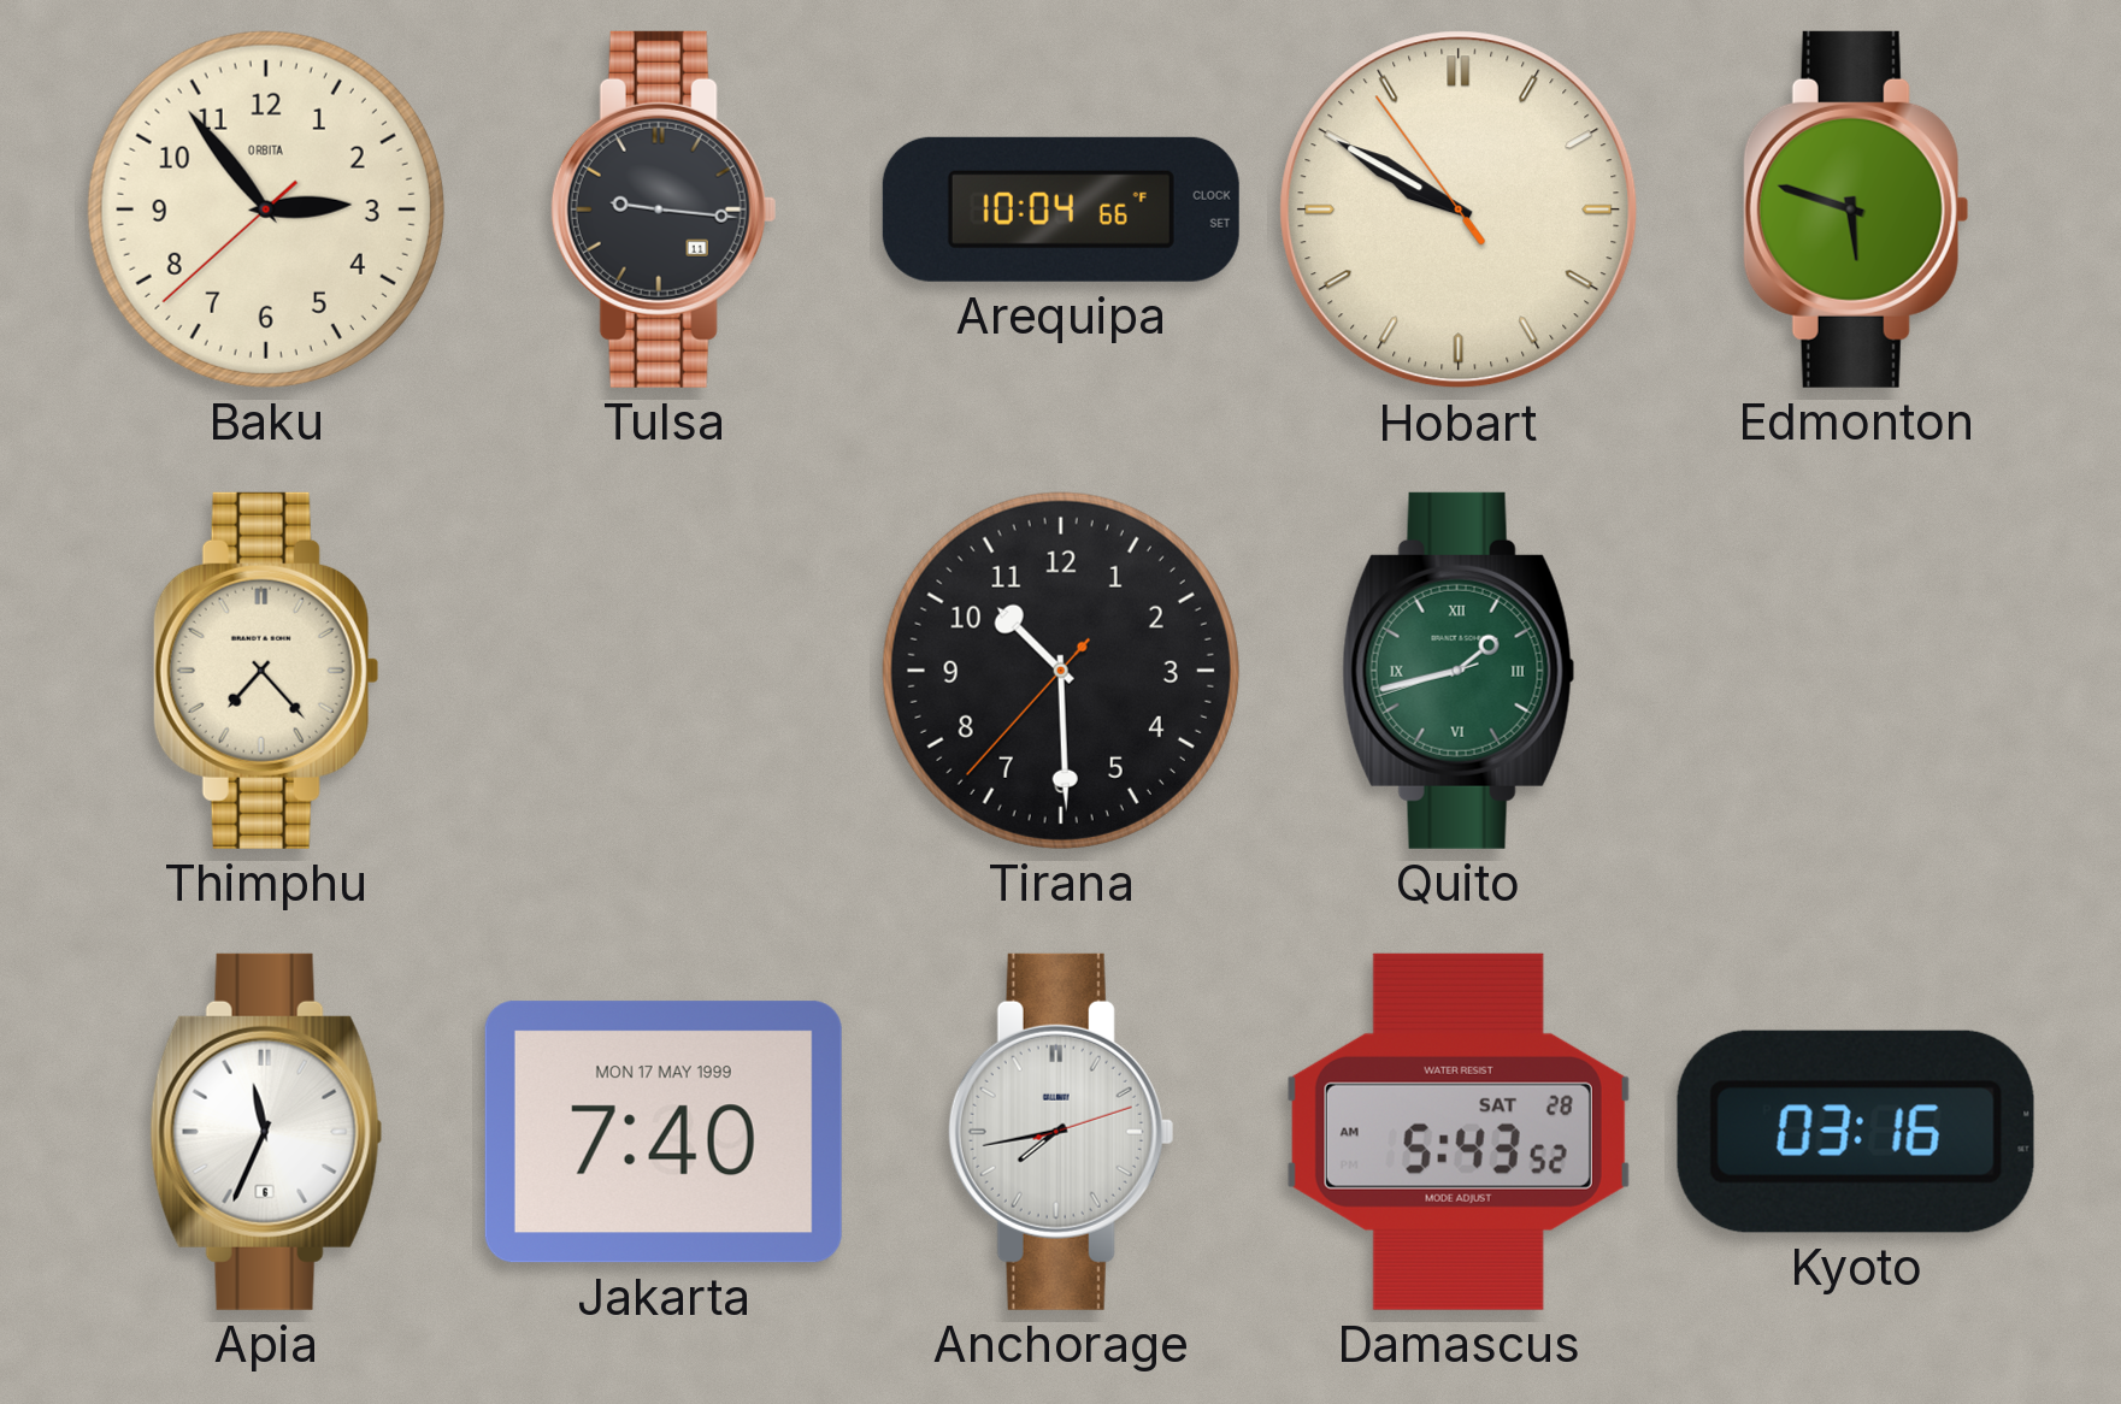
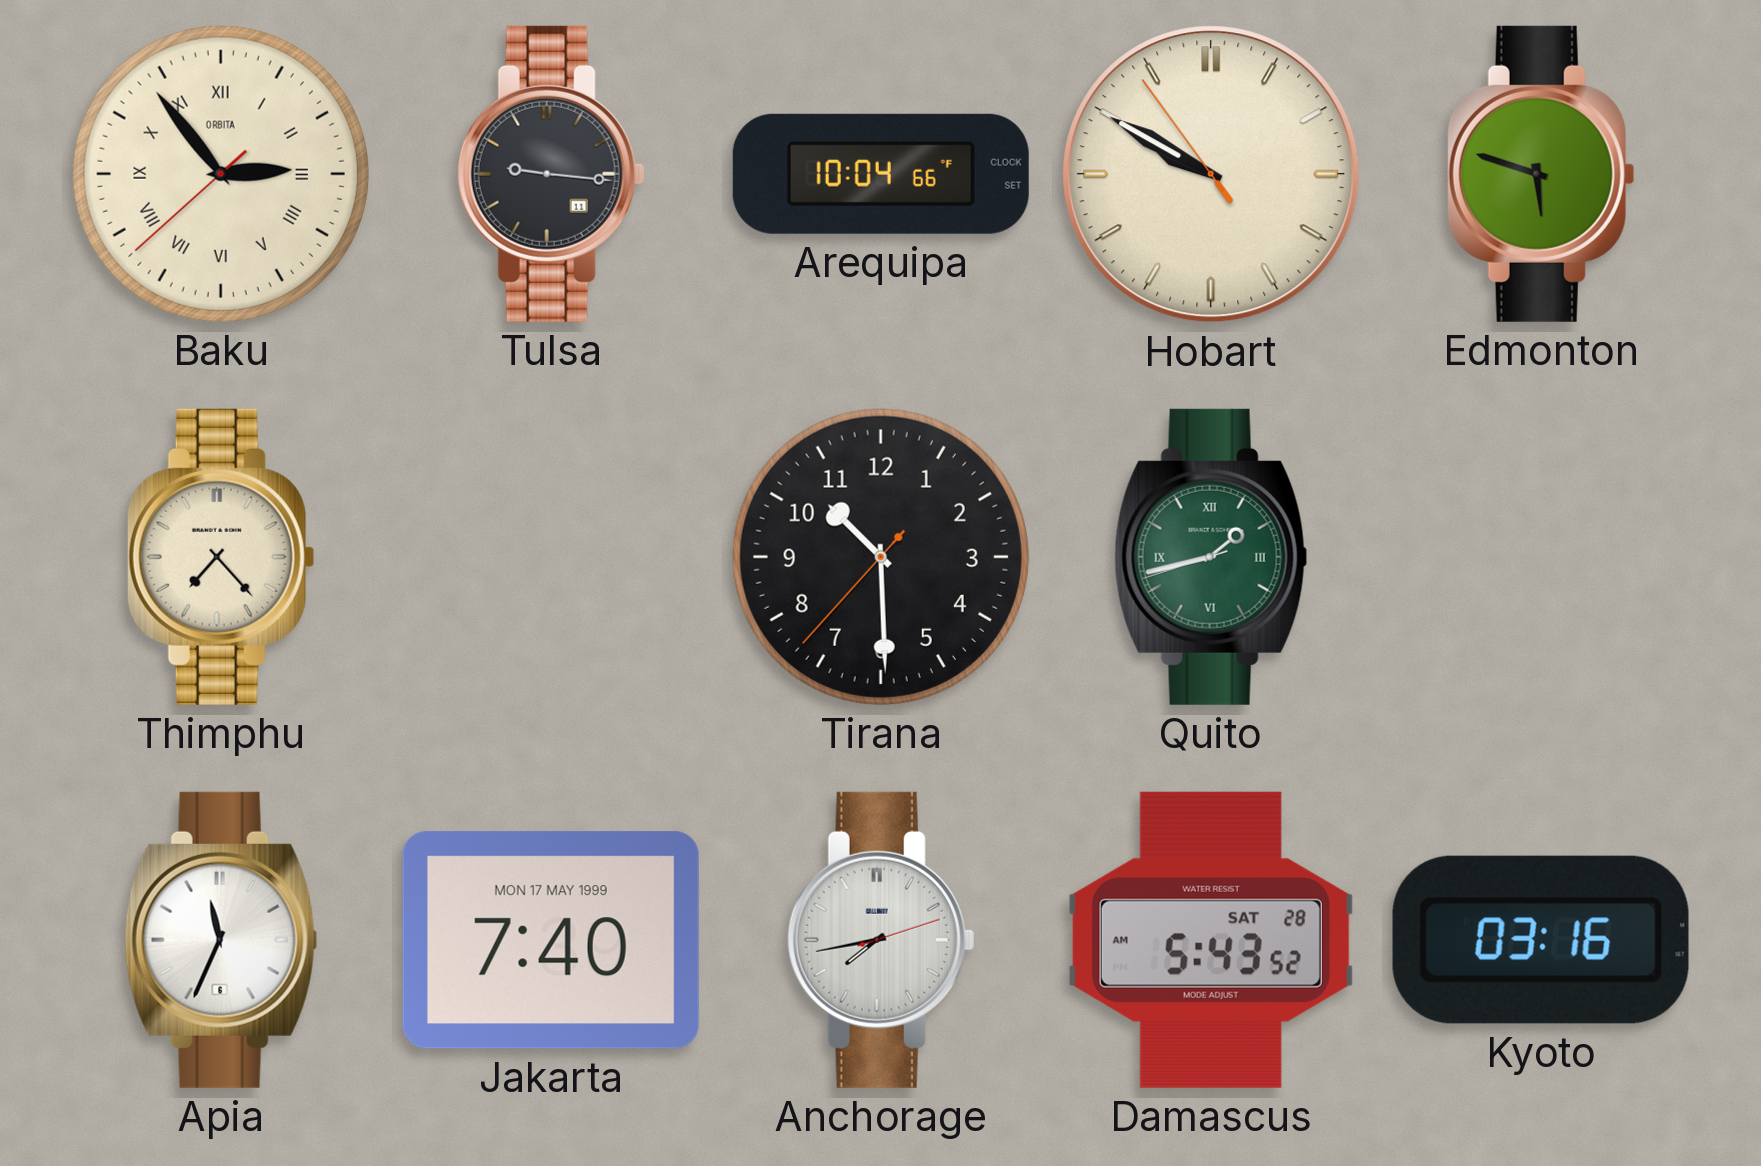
Baku numerals: Arabic -> Roman
